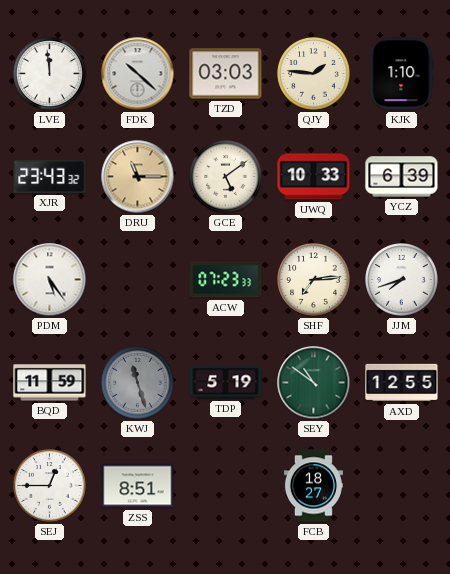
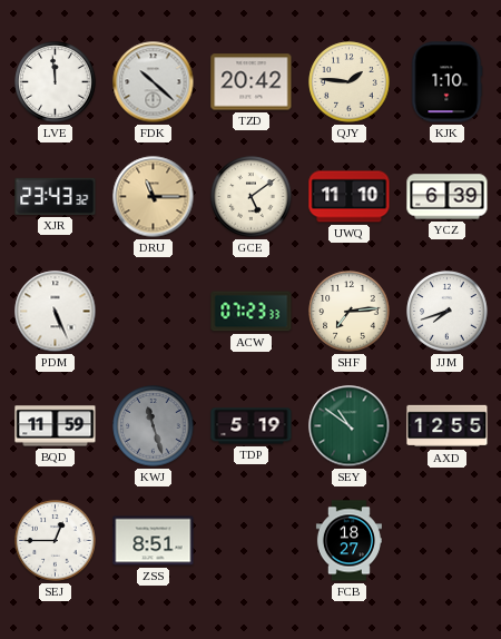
TZD: 03:03 -> 20:42
UWQ: 10:33 -> 11:10
PDM: 5:24 -> 5:26
